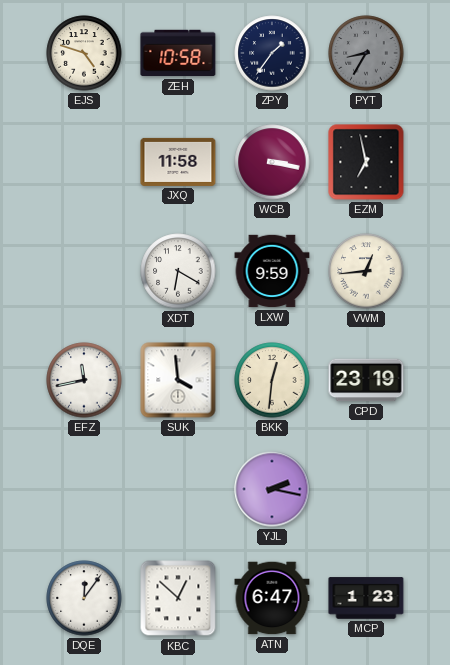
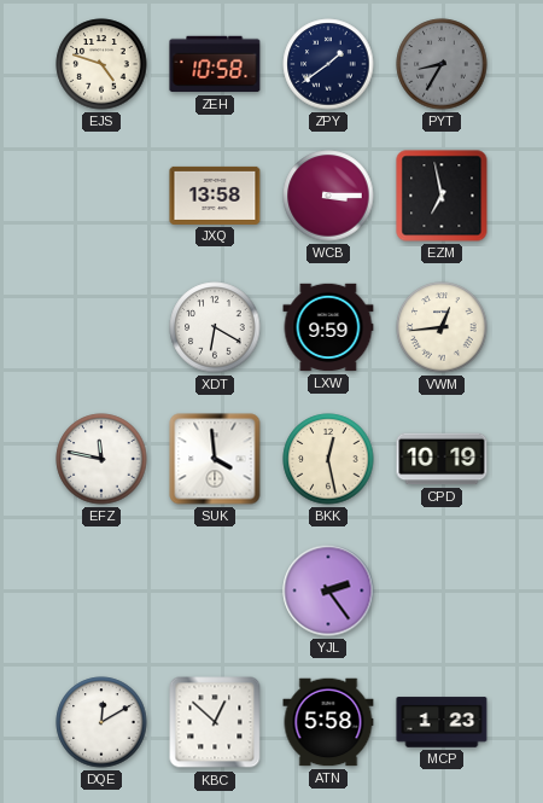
ZPY: 1:36 -> 1:39
JXQ: 11:58 -> 13:58
WCB: 3:17 -> 3:15
EFZ: 11:43 -> 11:47
BKK: 12:31 -> 12:28
CPD: 23:19 -> 10:19
YJL: 2:17 -> 2:24
DQE: 12:06 -> 12:10
ATN: 6:47 -> 5:58
